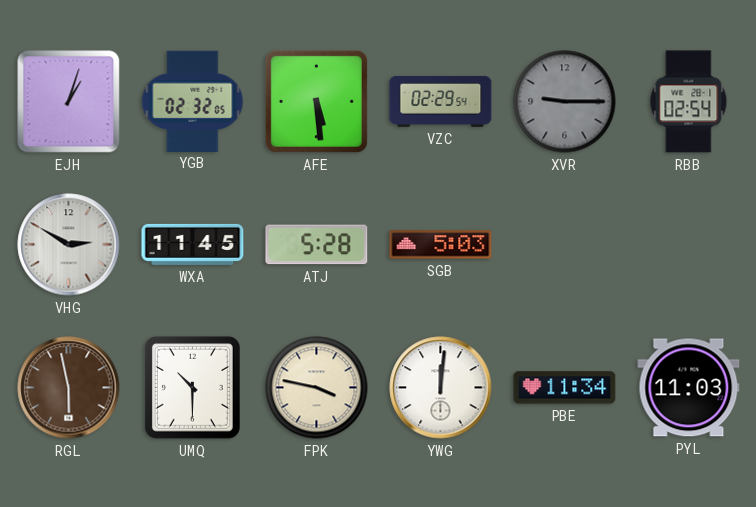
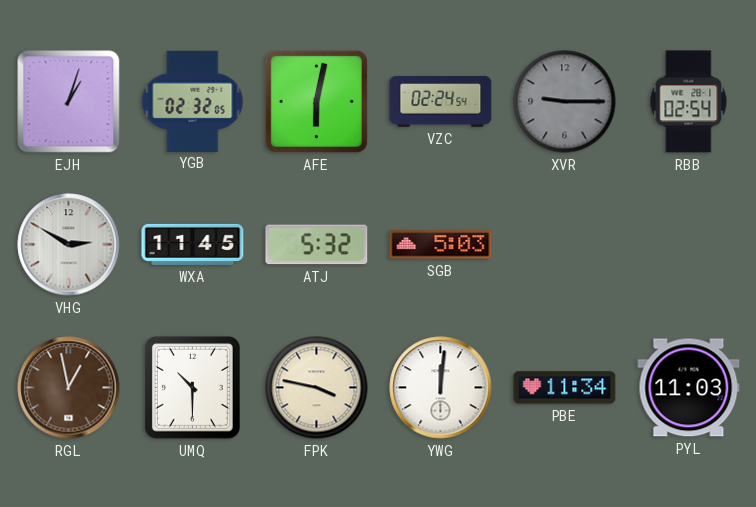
AFE: 5:29 -> 6:02
VZC: 02:29 -> 02:24
ATJ: 5:28 -> 5:32
RGL: 5:58 -> 12:58
